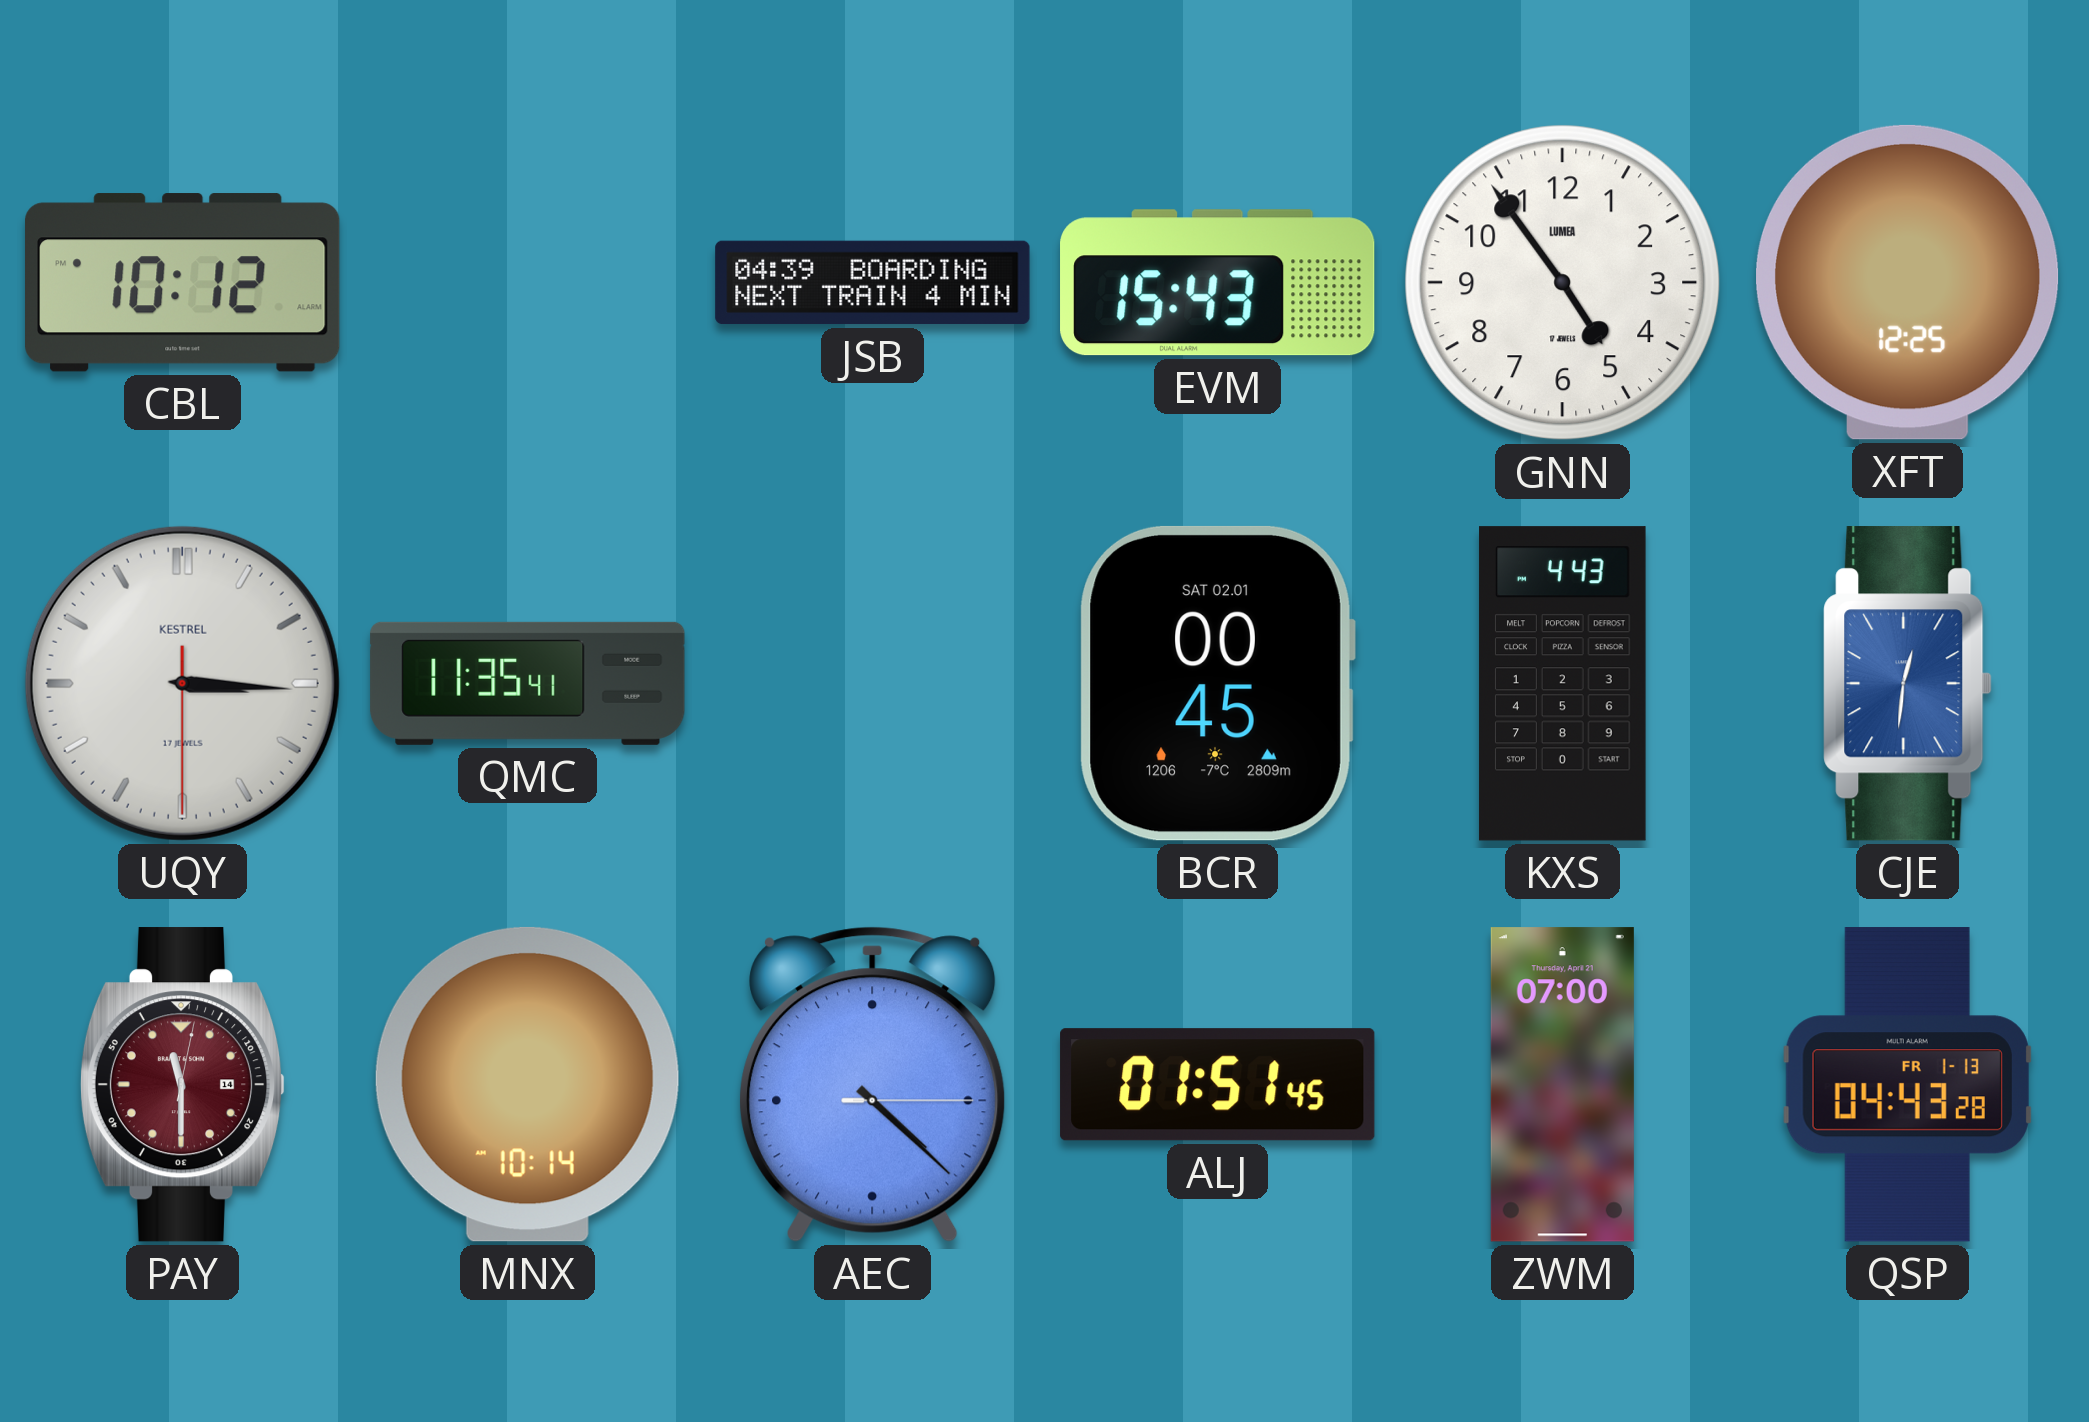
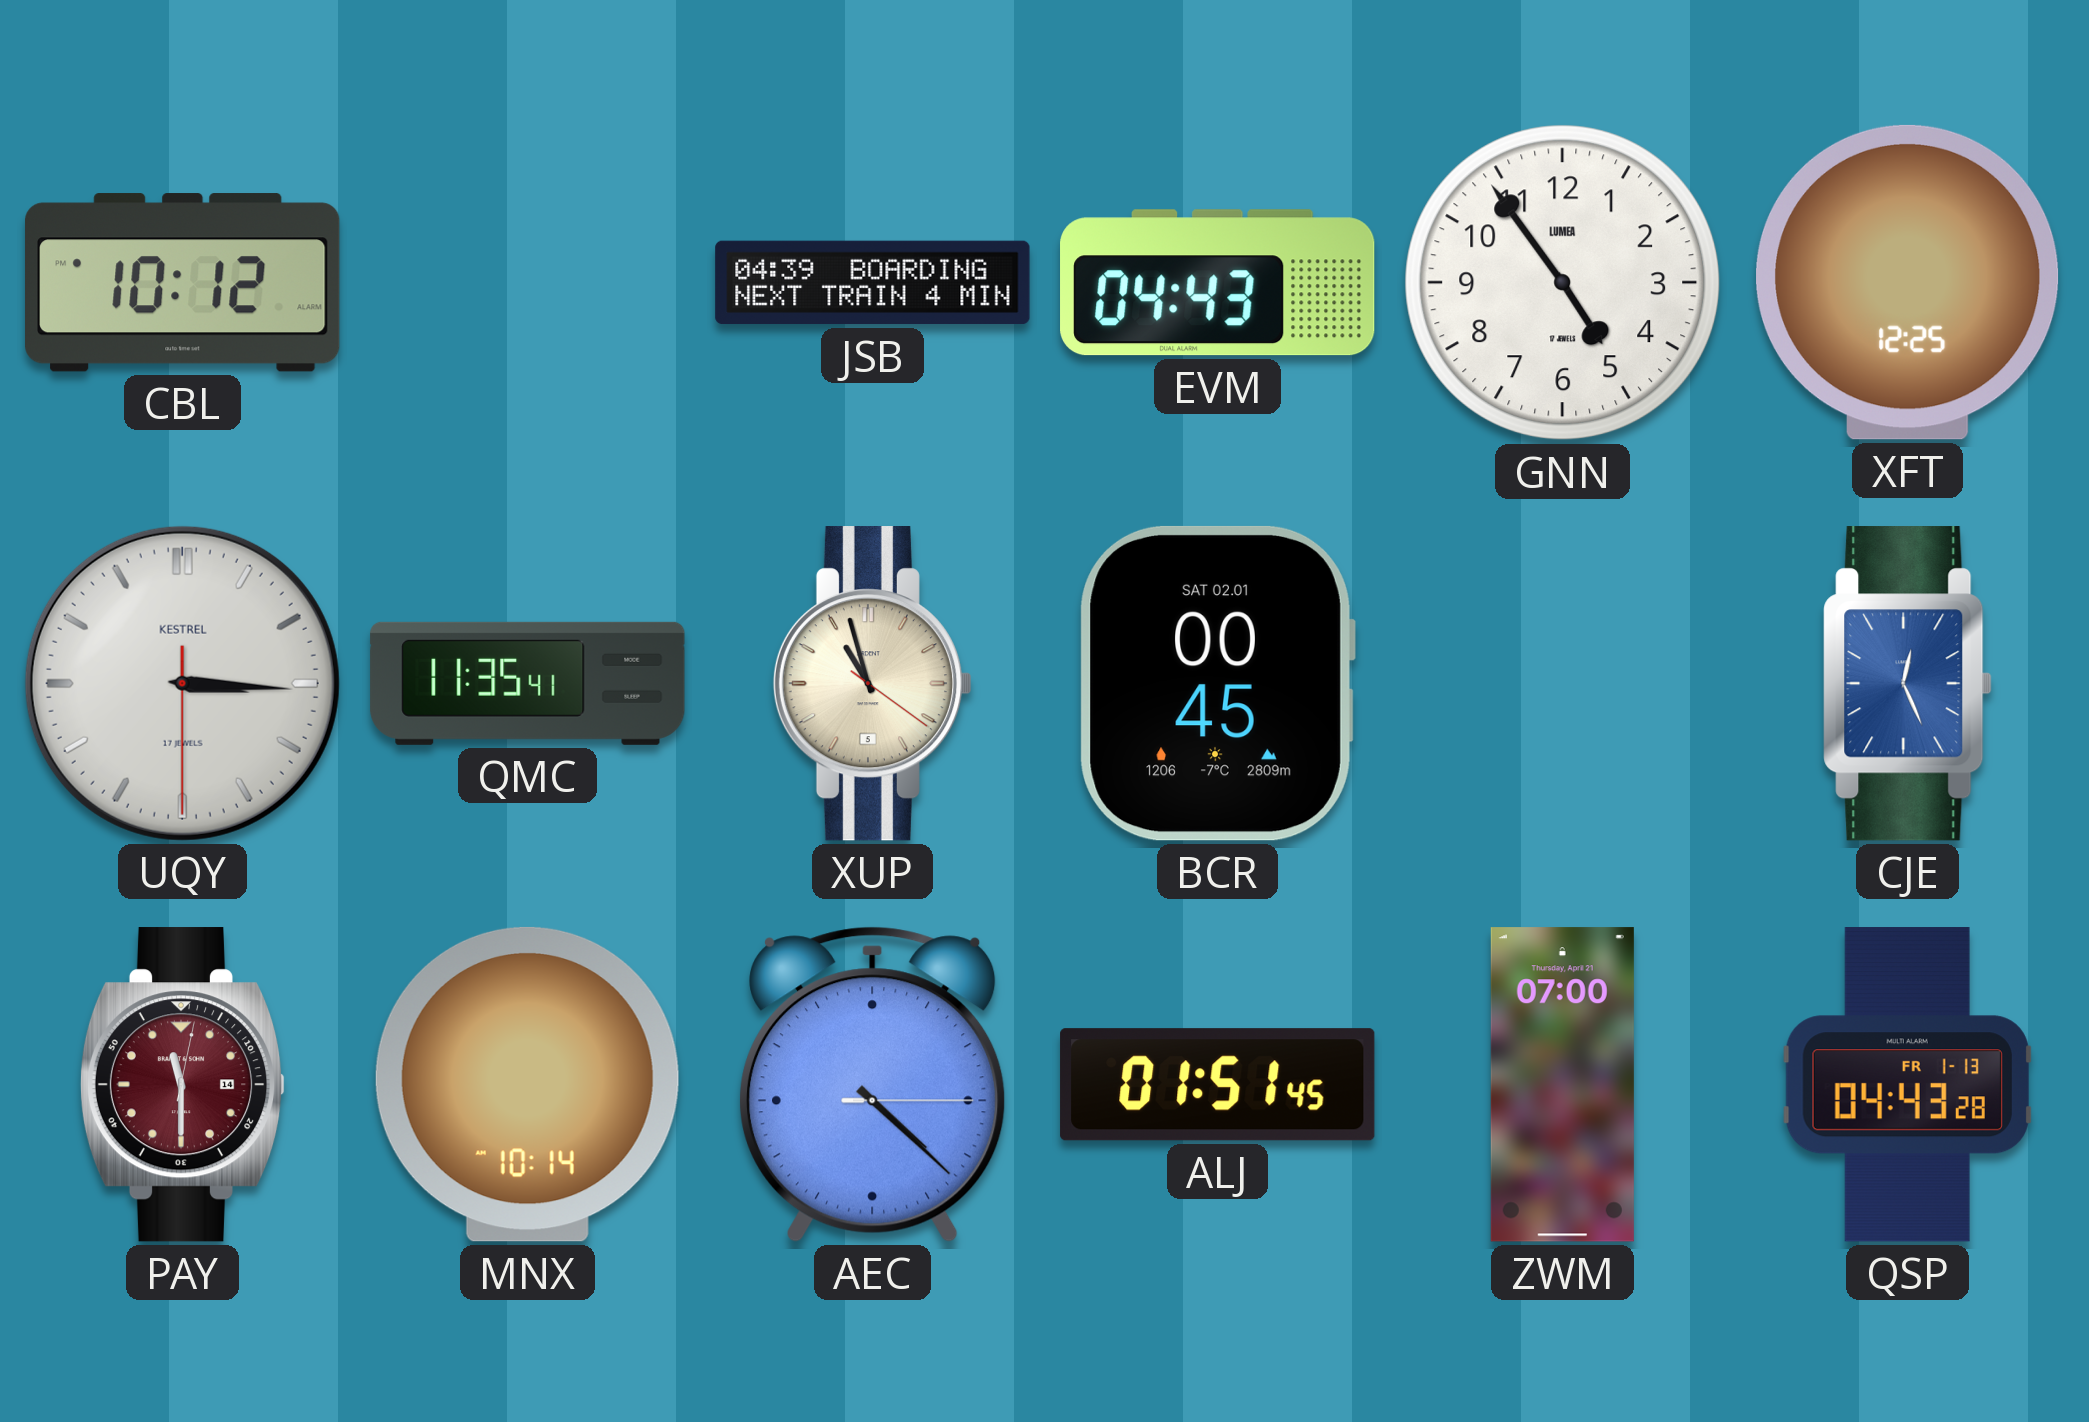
EVM: 15:43 -> 04:43
XUP: none -> 10:57
KXS: 4:43 -> none
CJE: 12:31 -> 12:26
